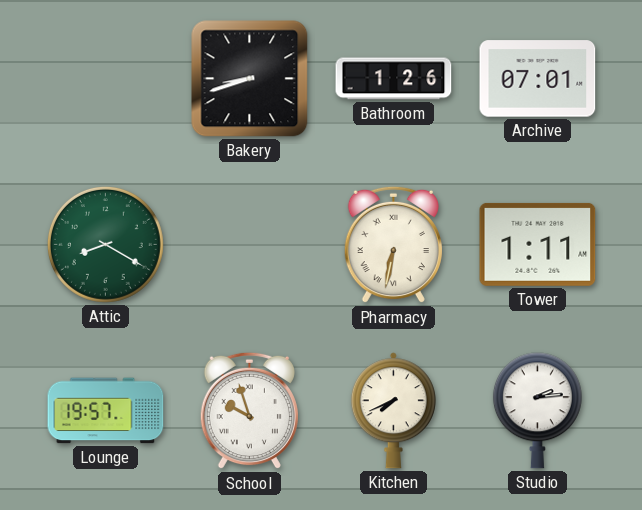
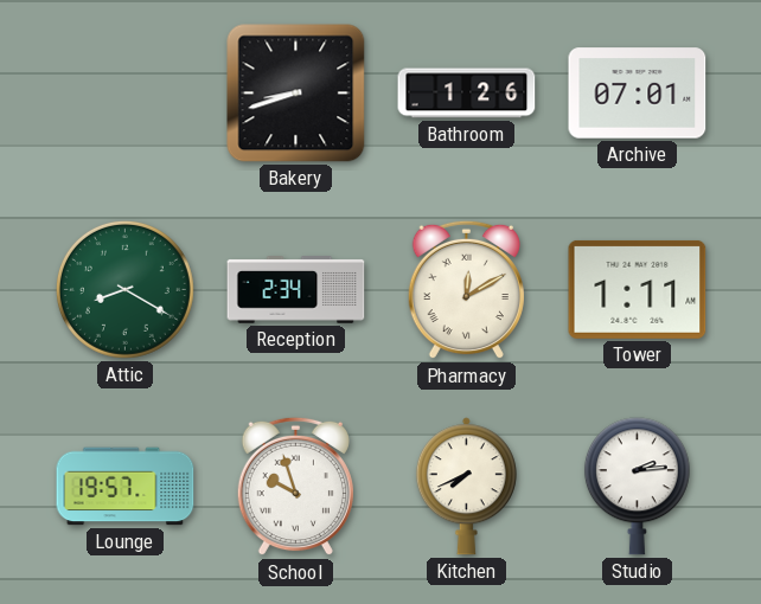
Reception: none -> 2:34
Pharmacy: 6:32 -> 12:10
